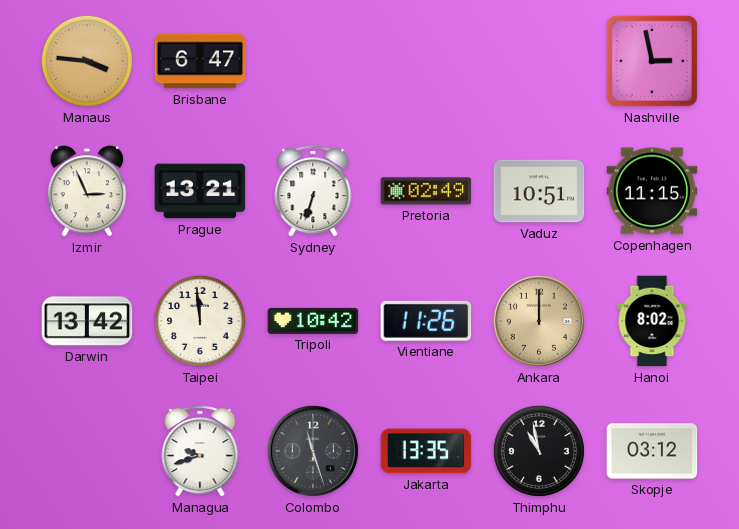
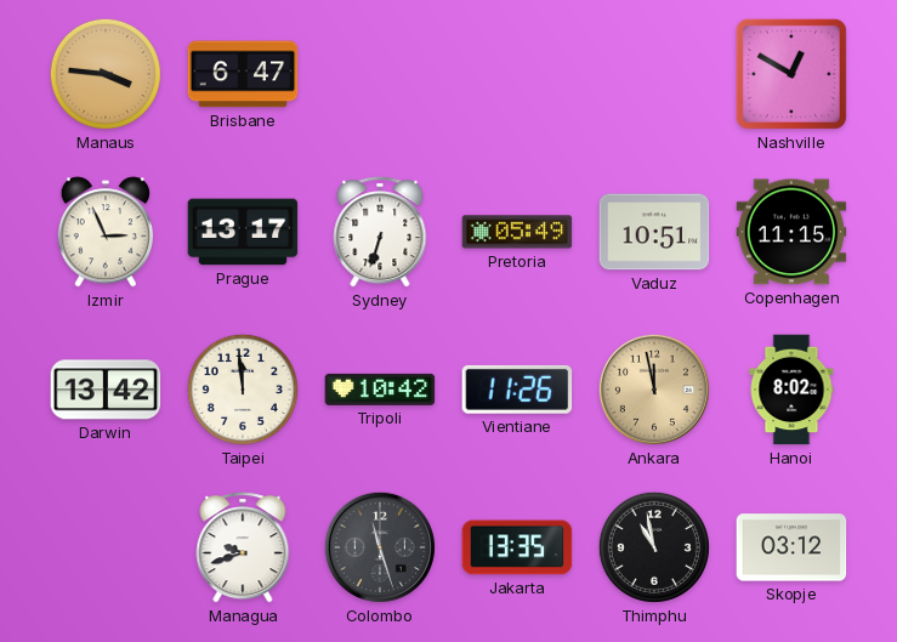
Nashville: 2:58 -> 12:50
Prague: 13:21 -> 13:17
Pretoria: 02:49 -> 05:49
Ankara: 12:00 -> 11:58
